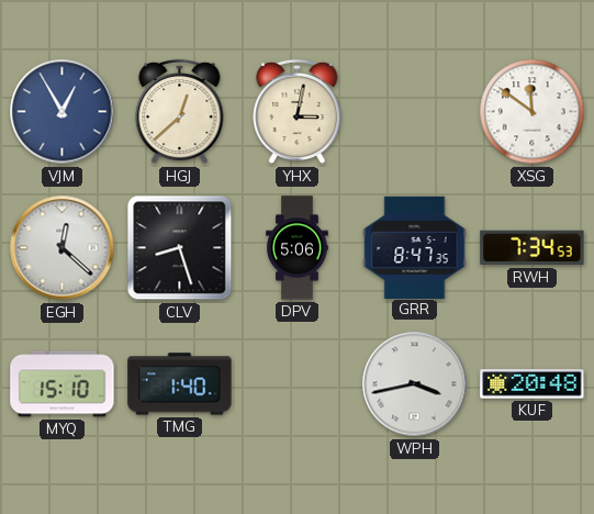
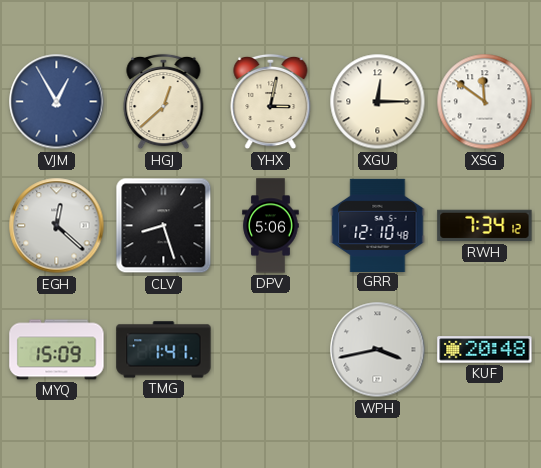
XGU: none -> 12:15
GRR: 8:47 -> 12:10
RWH: 7:34:53 -> 7:34:12
MYQ: 15:10 -> 15:09
TMG: 1:40 -> 1:41
